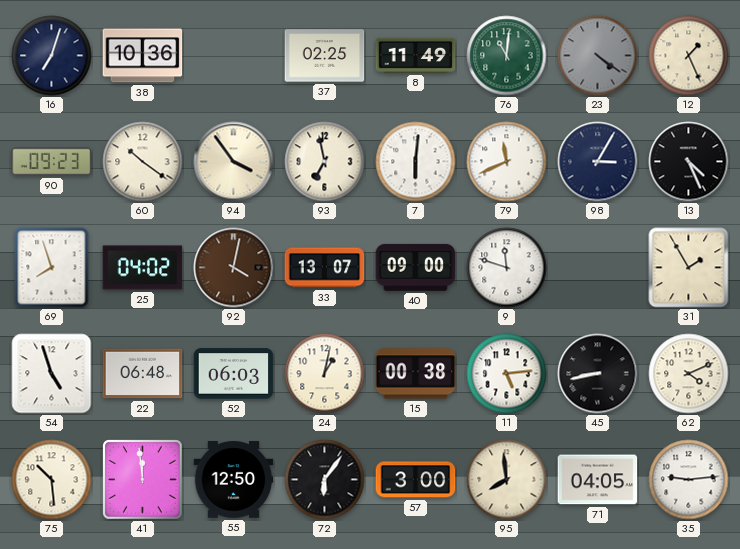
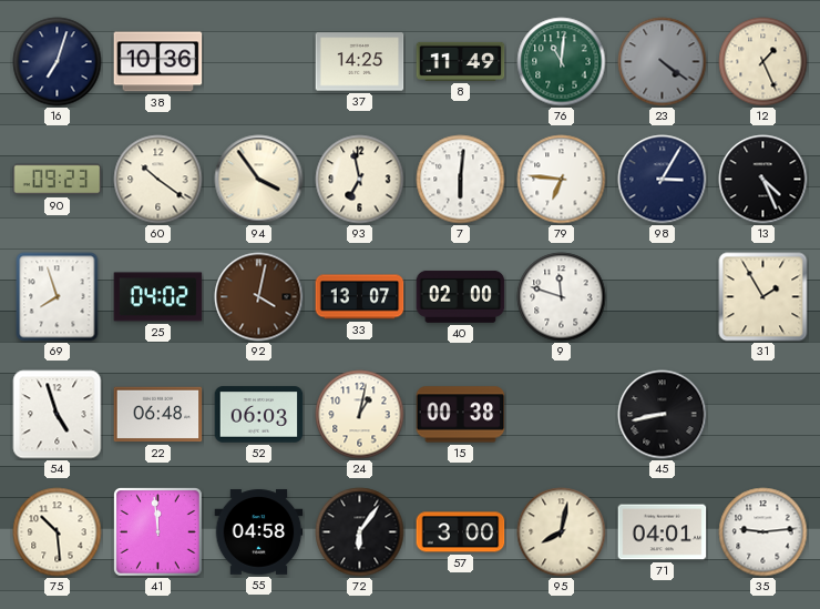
37: 02:25 -> 14:25
79: 11:41 -> 6:46
40: 09:00 -> 02:00
11: 5:14 -> none
62: 4:11 -> none
55: 12:50 -> 04:58
95: 7:59 -> 8:02
71: 04:05 -> 04:01
